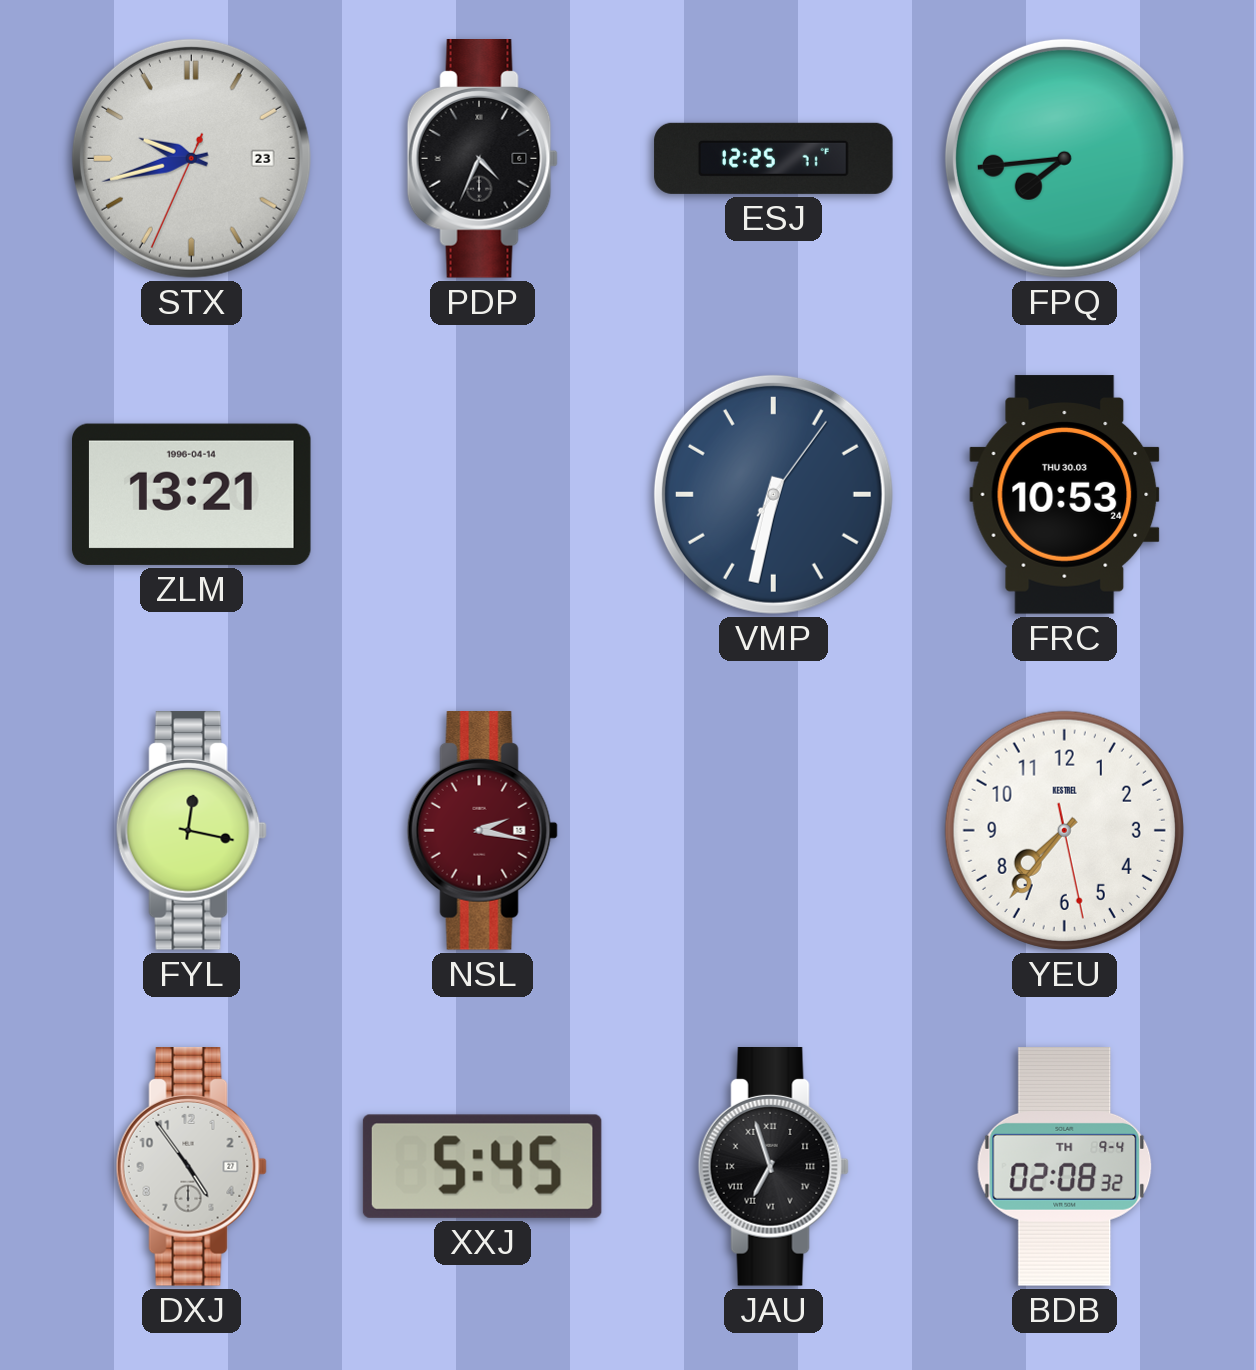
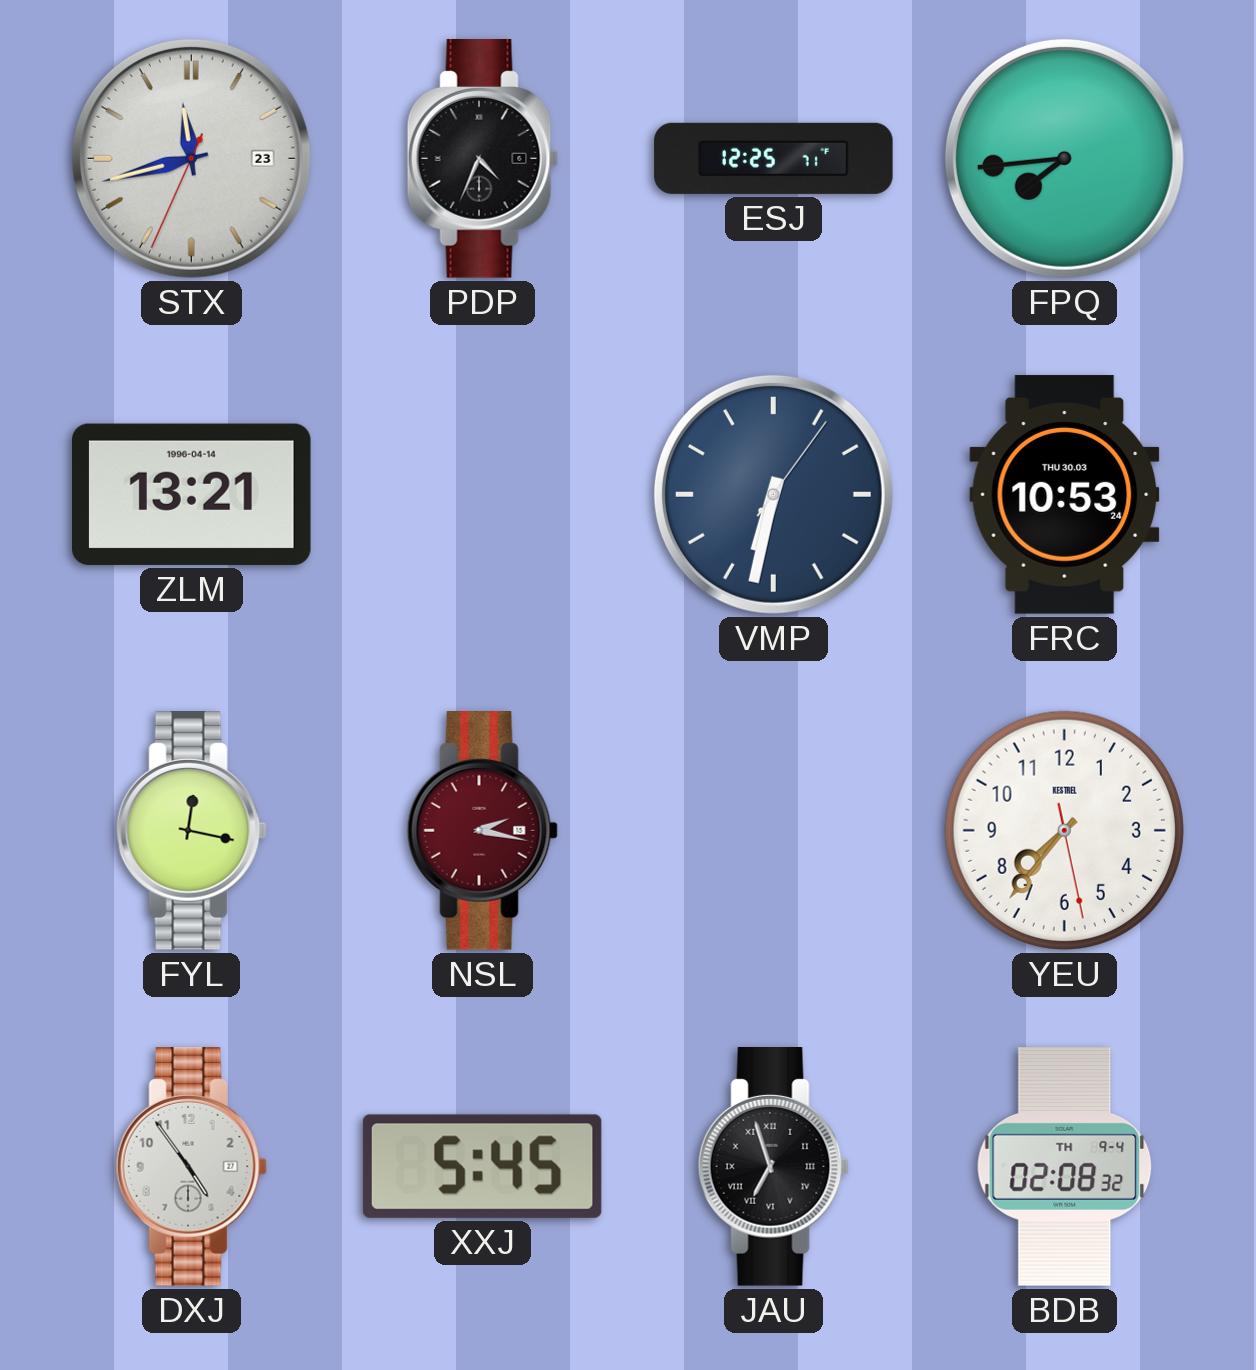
STX: 9:42 -> 11:42
